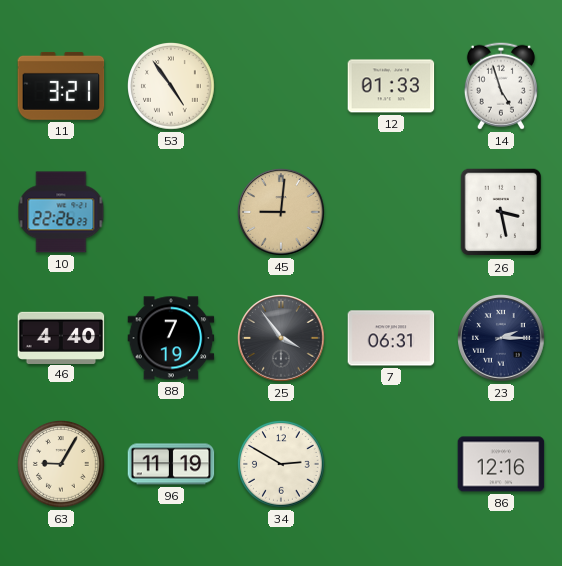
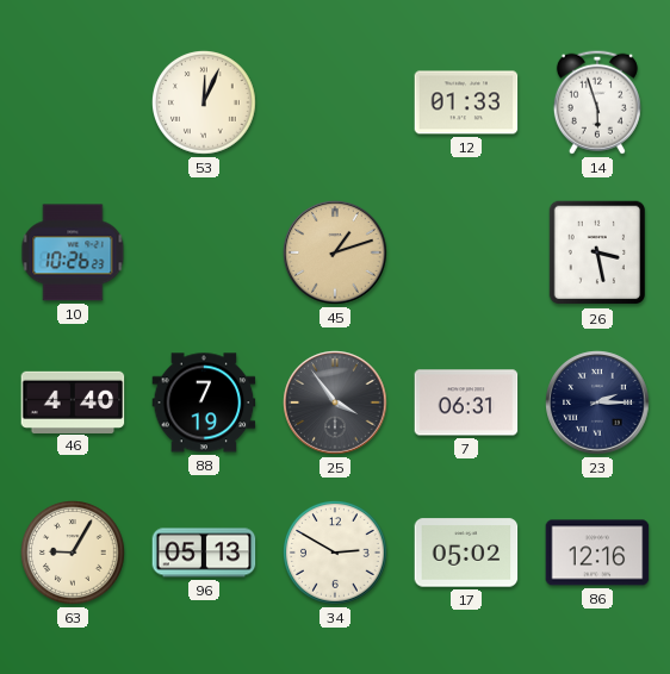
11: 3:21 -> none
53: 4:54 -> 12:04
14: 4:57 -> 5:57
10: 22:26 -> 10:26
45: 9:01 -> 1:12
96: 11:19 -> 05:13
17: none -> 05:02
